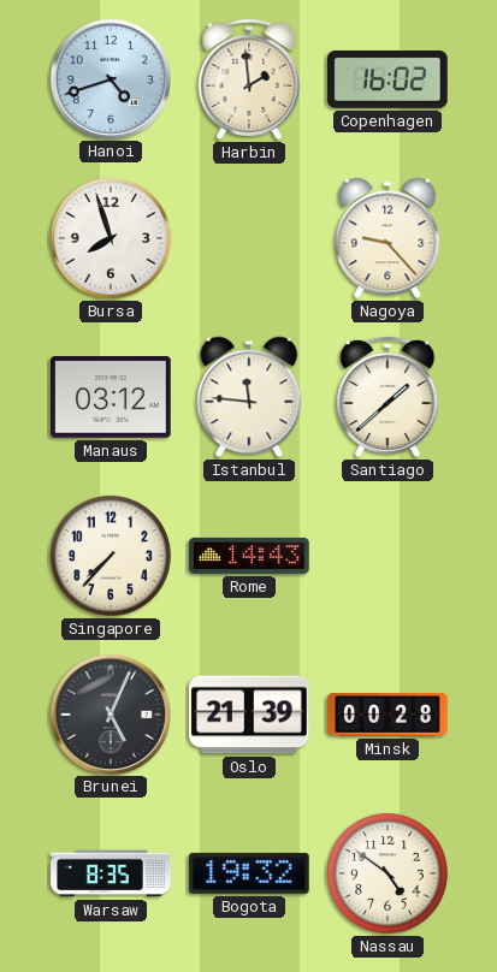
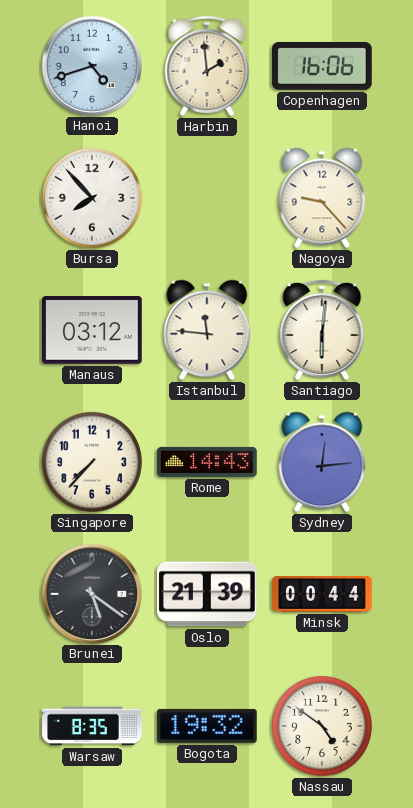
Copenhagen: 16:02 -> 16:06
Bursa: 7:57 -> 7:53
Santiago: 1:38 -> 6:01
Sydney: none -> 12:14
Brunei: 5:04 -> 5:21
Minsk: 00:28 -> 00:44
